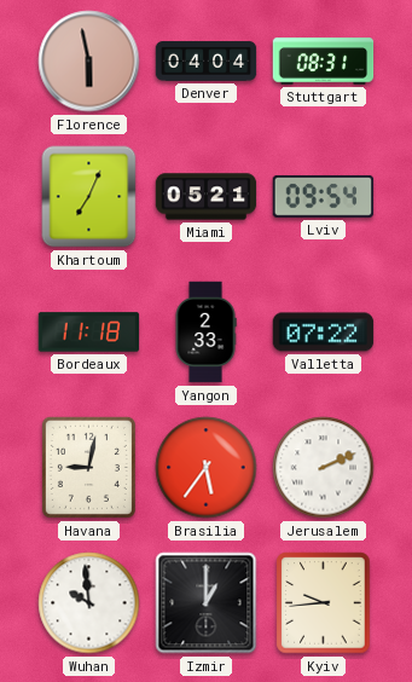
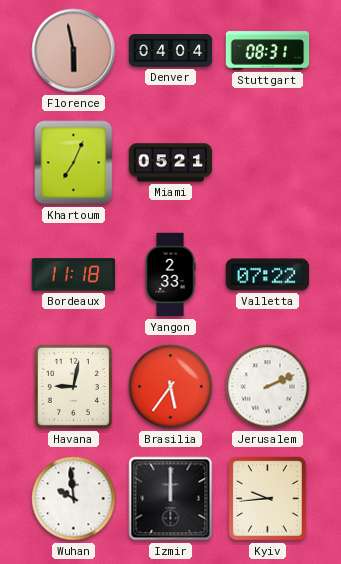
Lviv: 09:54 -> none
Izmir: 1:00 -> 12:00
